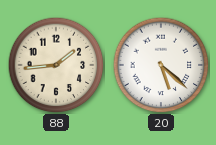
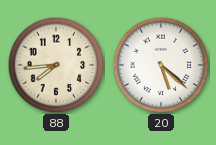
88: 1:44 -> 7:44
